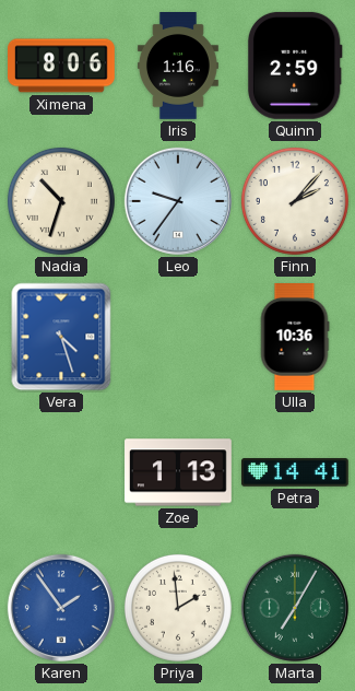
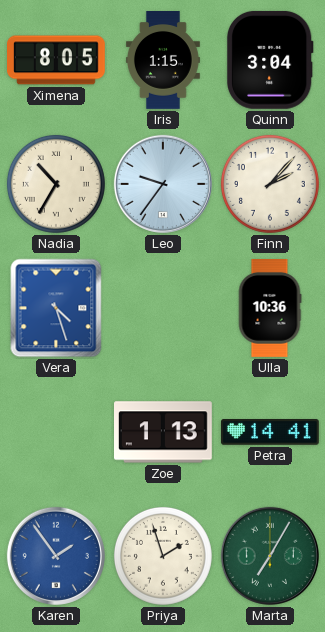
Ximena: 8:06 -> 8:05
Iris: 1:16 -> 1:15
Quinn: 2:59 -> 3:04
Nadia: 10:33 -> 10:35
Priya: 1:59 -> 1:57
